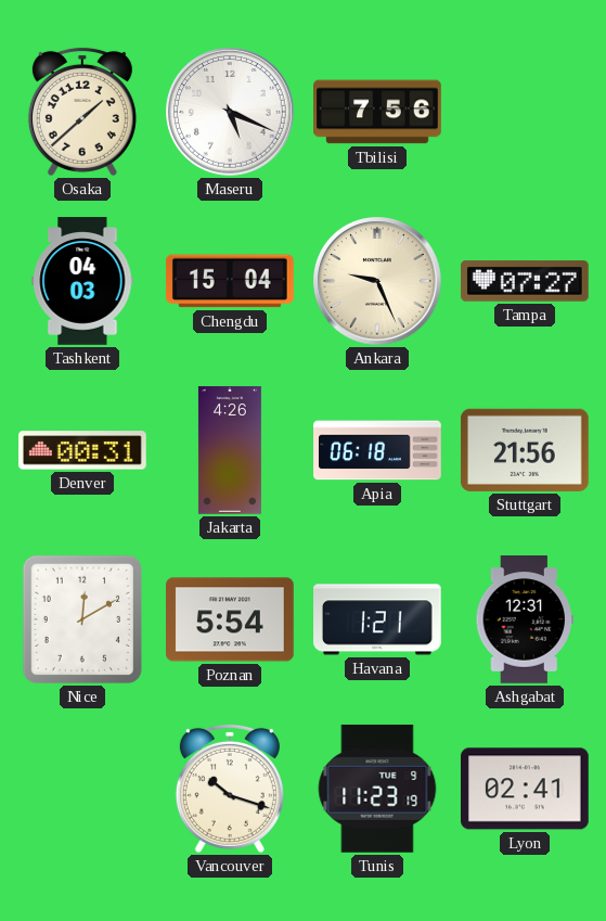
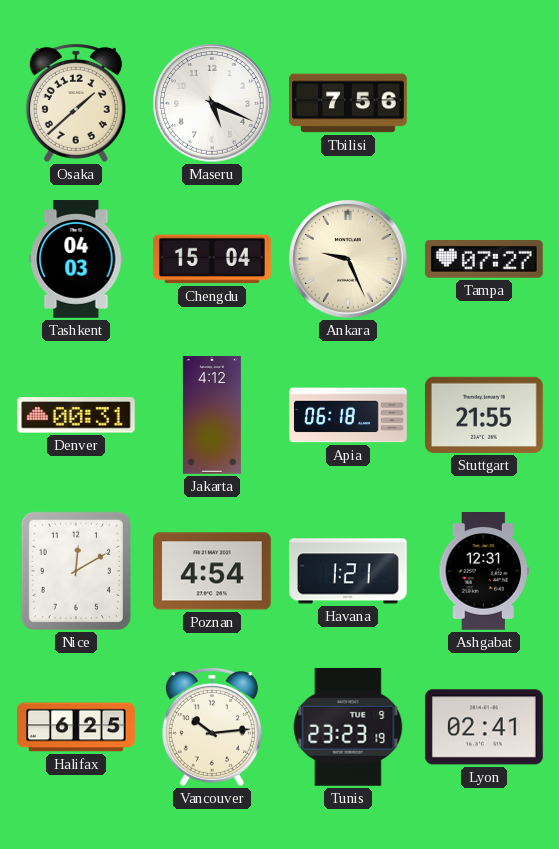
Jakarta: 4:26 -> 4:12
Stuttgart: 21:56 -> 21:55
Poznan: 5:54 -> 4:54
Halifax: none -> 6:25
Vancouver: 10:18 -> 10:14
Tunis: 11:23 -> 23:23
